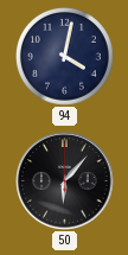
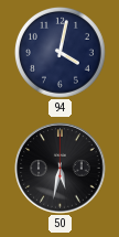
50: 6:07 -> 5:32
